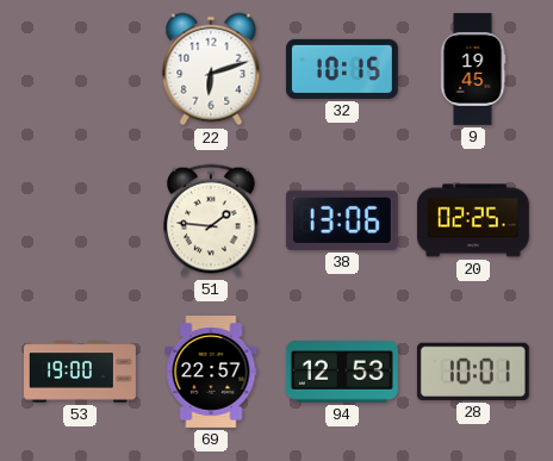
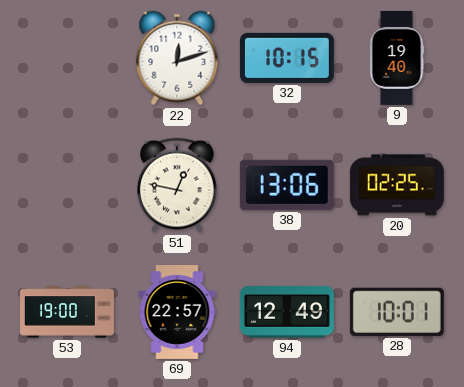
22: 6:12 -> 12:12
9: 19:45 -> 19:40
51: 1:46 -> 12:47
94: 12:53 -> 12:49
